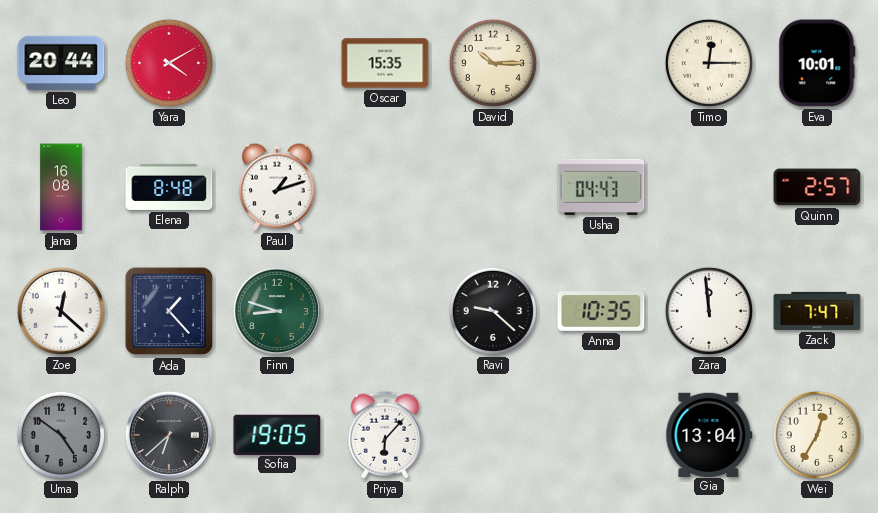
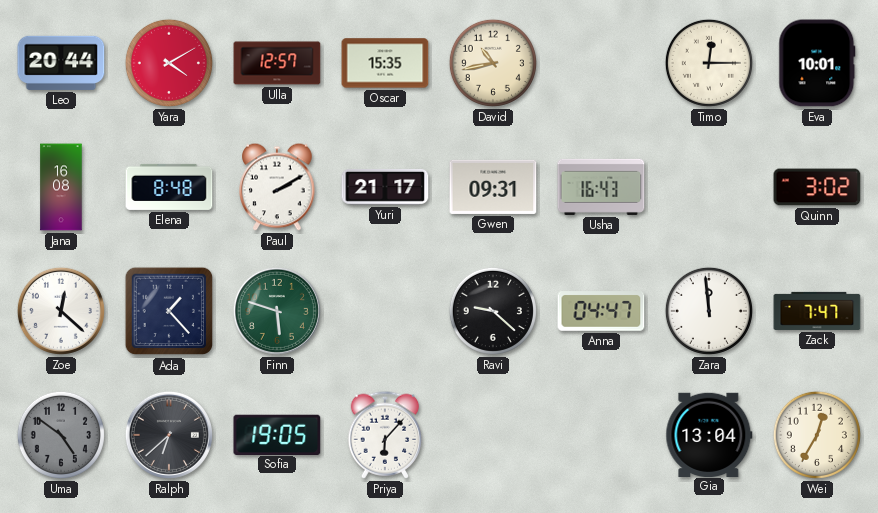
Ulla: none -> 12:57
David: 10:15 -> 10:43
Paul: 1:12 -> 2:10
Yuri: none -> 21:17
Gwen: none -> 09:31
Usha: 04:43 -> 16:43
Quinn: 2:57 -> 3:02
Finn: 8:48 -> 5:48
Anna: 10:35 -> 04:47
